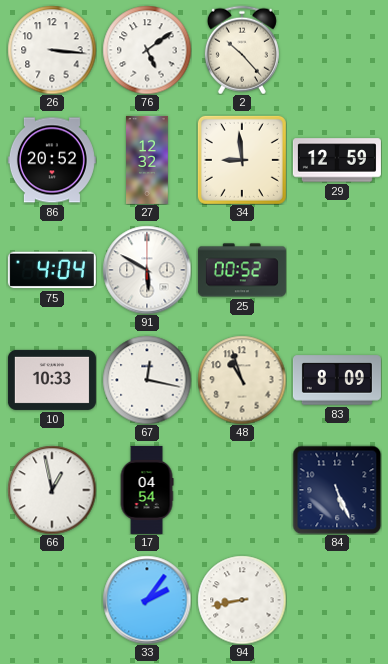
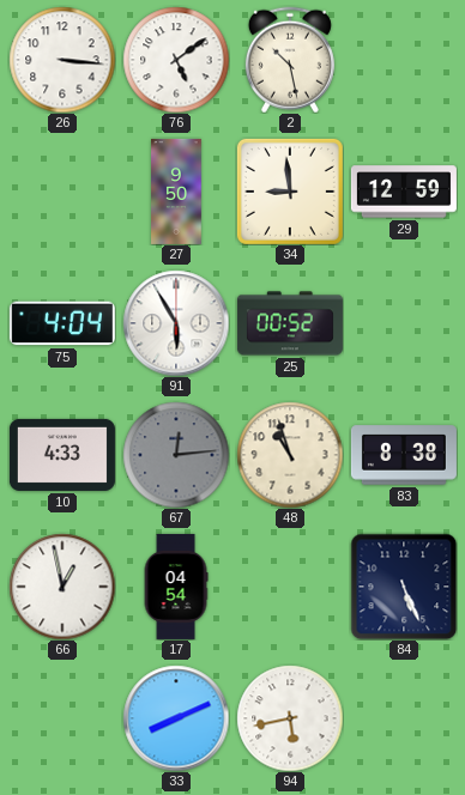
2: 10:23 -> 10:28
86: 20:52 -> none
27: 12:32 -> 9:50
91: 5:50 -> 5:55
10: 10:33 -> 4:33
67: 12:17 -> 12:14
67 dial: white -> grey
83: 8:09 -> 8:38
33: 2:06 -> 8:11
94: 8:43 -> 5:43
